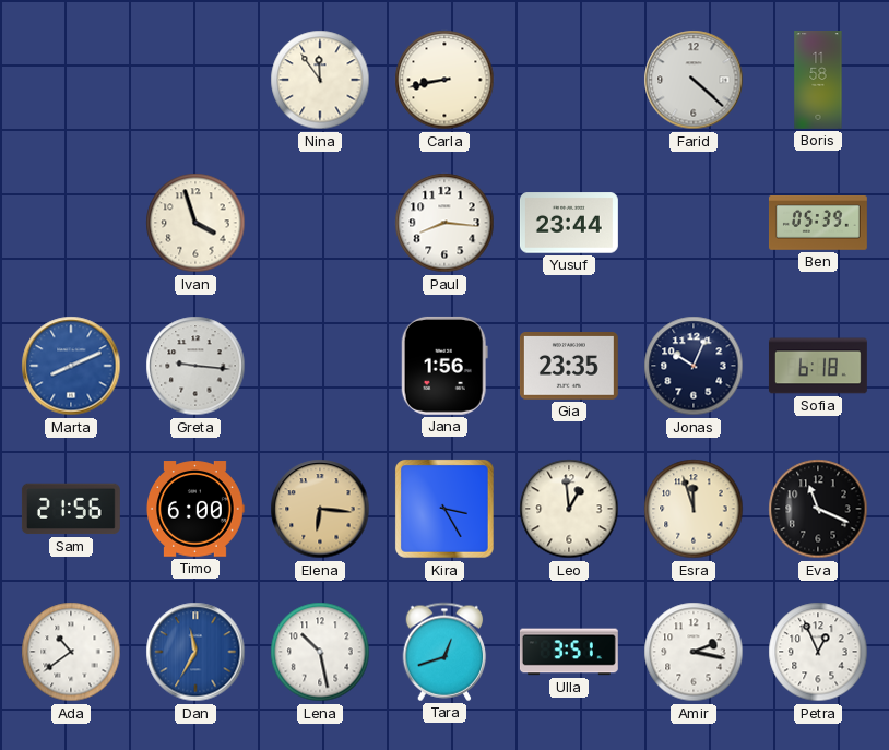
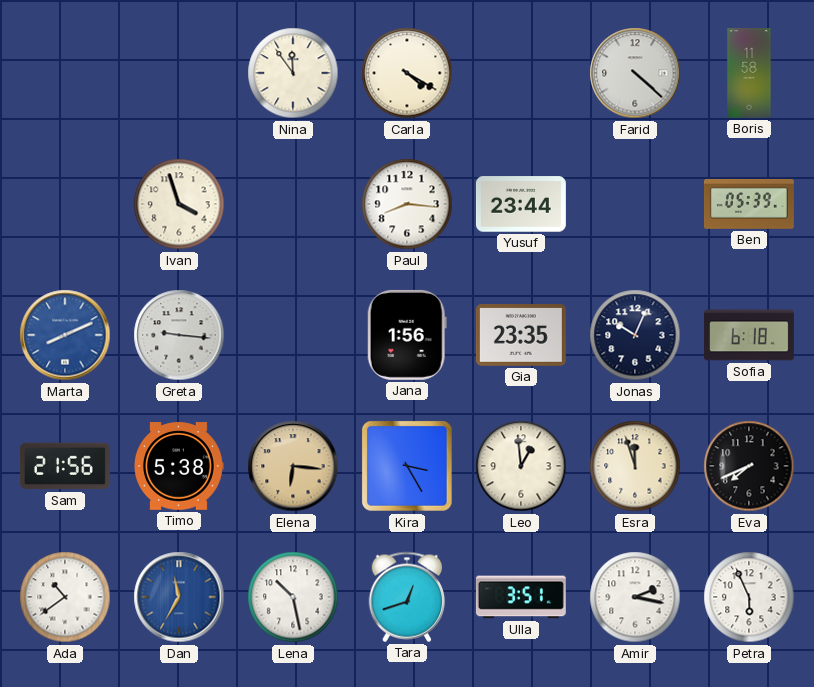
Carla: 8:43 -> 4:20
Timo: 6:00 -> 5:38
Eva: 11:19 -> 7:41
Petra: 12:56 -> 5:56
